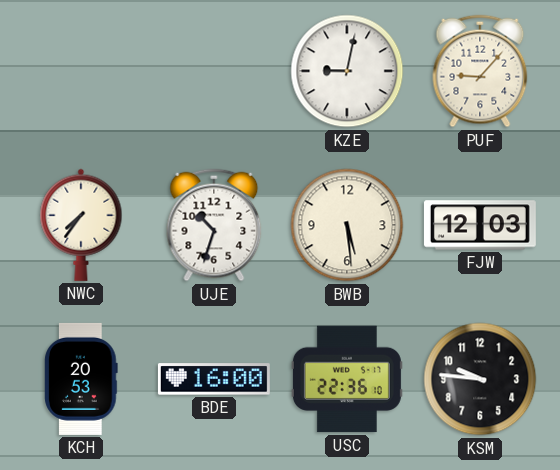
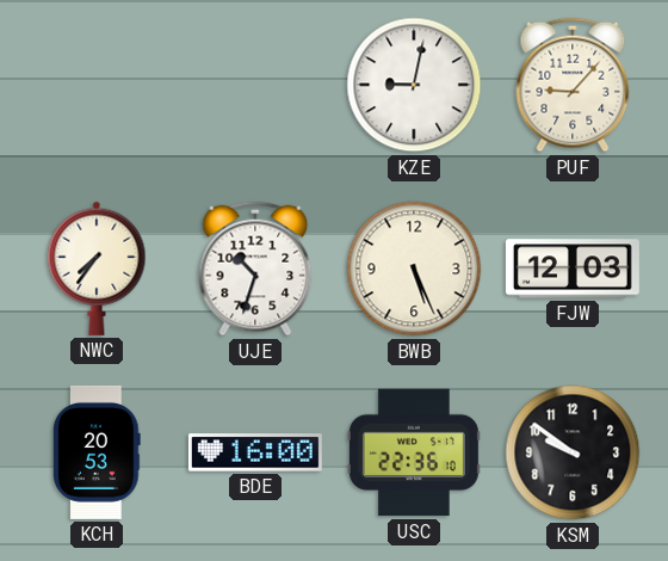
BWB: 5:29 -> 5:26
KSM: 9:46 -> 9:51
